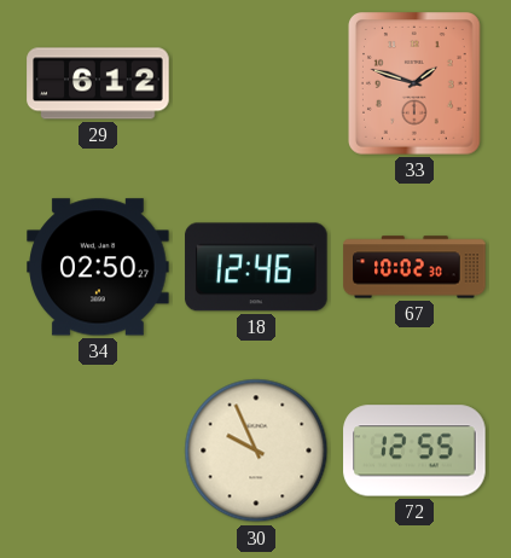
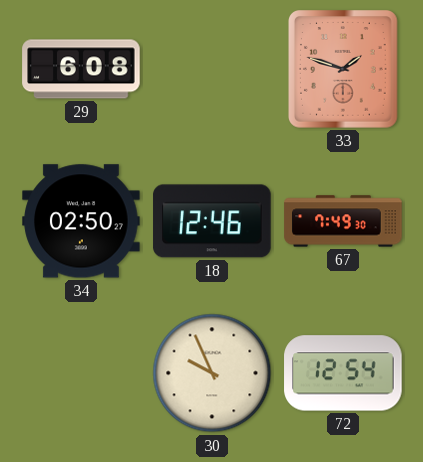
29: 6:12 -> 6:08
67: 10:02 -> 7:49
72: 12:55 -> 12:54
